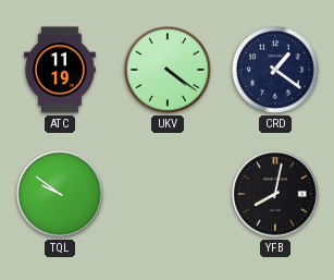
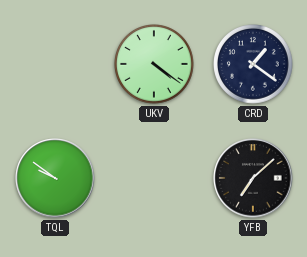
ATC: 11:19 -> none
YFB: 8:02 -> 7:08
